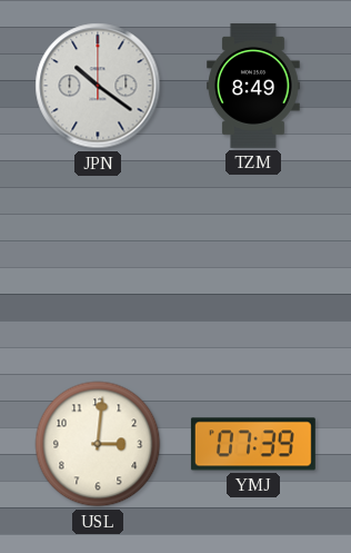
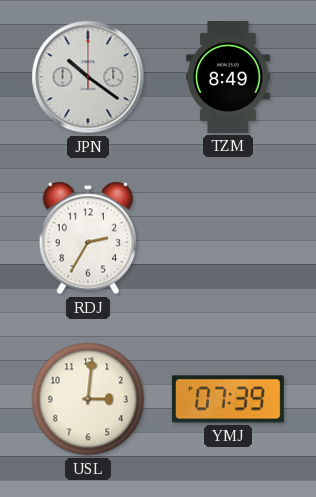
RDJ: none -> 2:35
